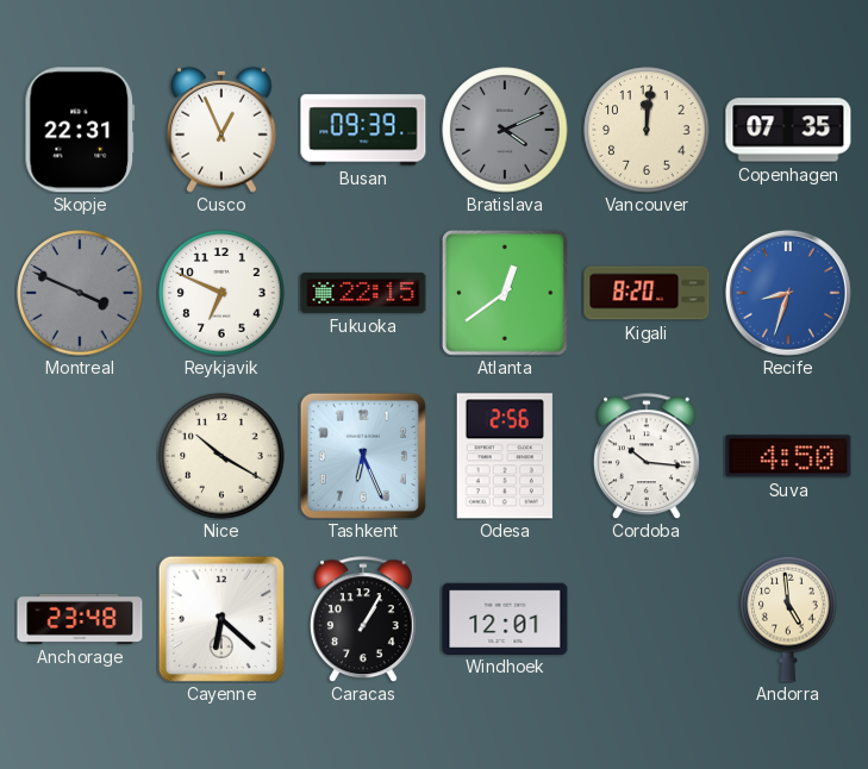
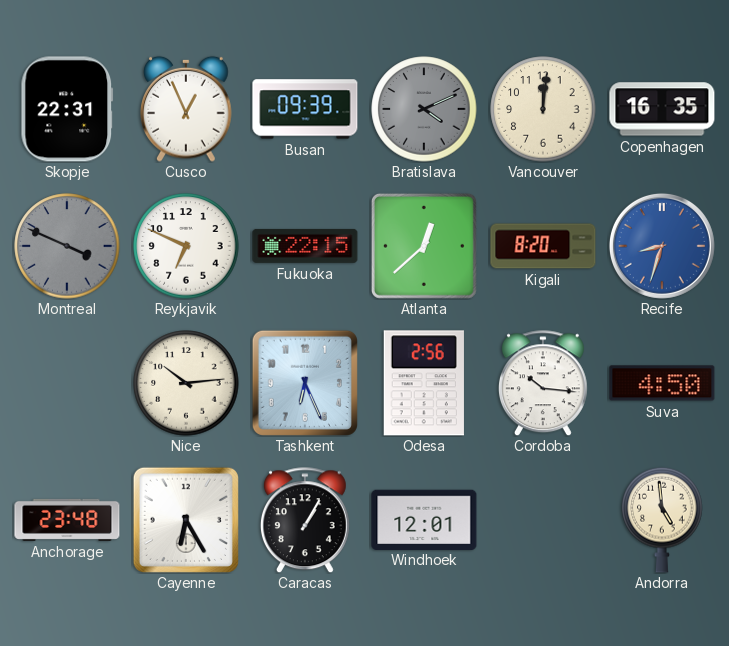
Copenhagen: 07:35 -> 16:35
Atlanta: 12:39 -> 12:38
Nice: 10:20 -> 10:14
Cayenne: 6:22 -> 6:25
